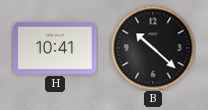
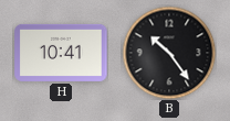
B: 10:22 -> 10:24
